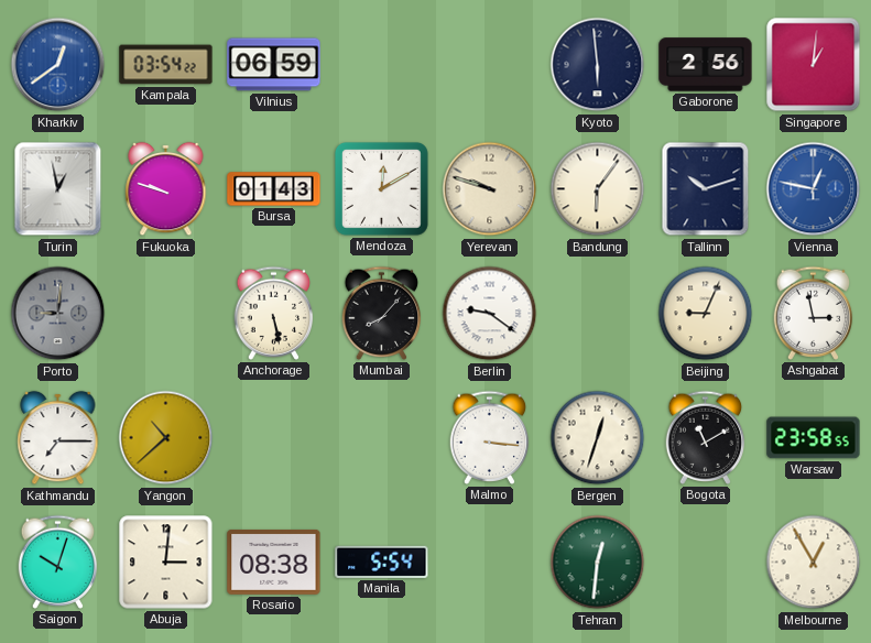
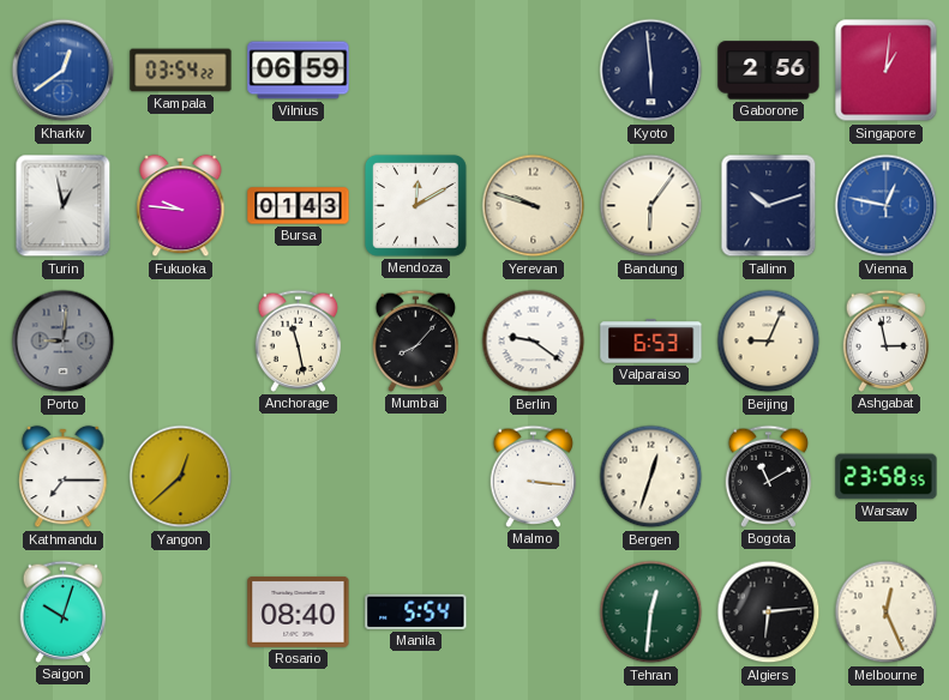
Fukuoka: 9:48 -> 9:46
Anchorage: 5:28 -> 11:28
Valparaiso: none -> 6:53
Yangon: 10:38 -> 12:38
Abuja: 3:01 -> none
Rosario: 08:38 -> 08:40
Algiers: none -> 6:14
Melbourne: 12:55 -> 12:26
